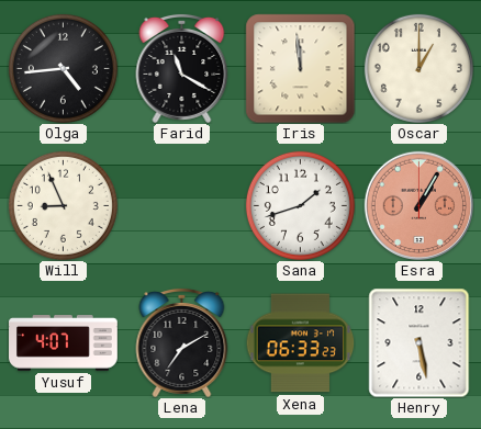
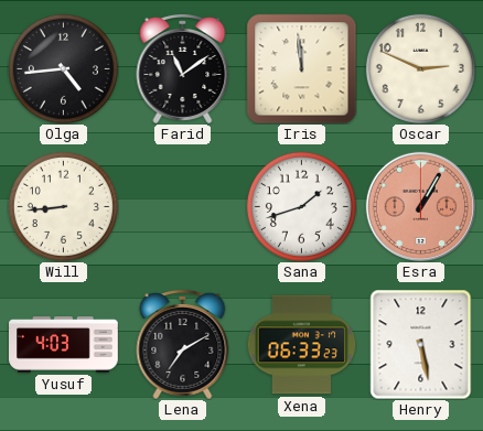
Farid: 11:20 -> 11:09
Oscar: 1:00 -> 2:49
Will: 8:56 -> 8:44
Yusuf: 4:07 -> 4:03
